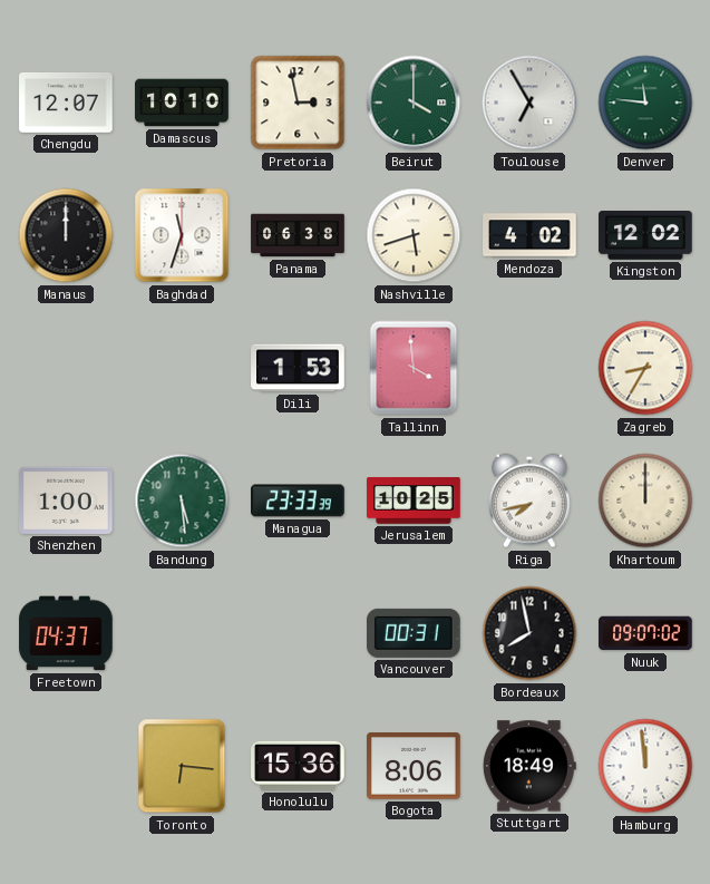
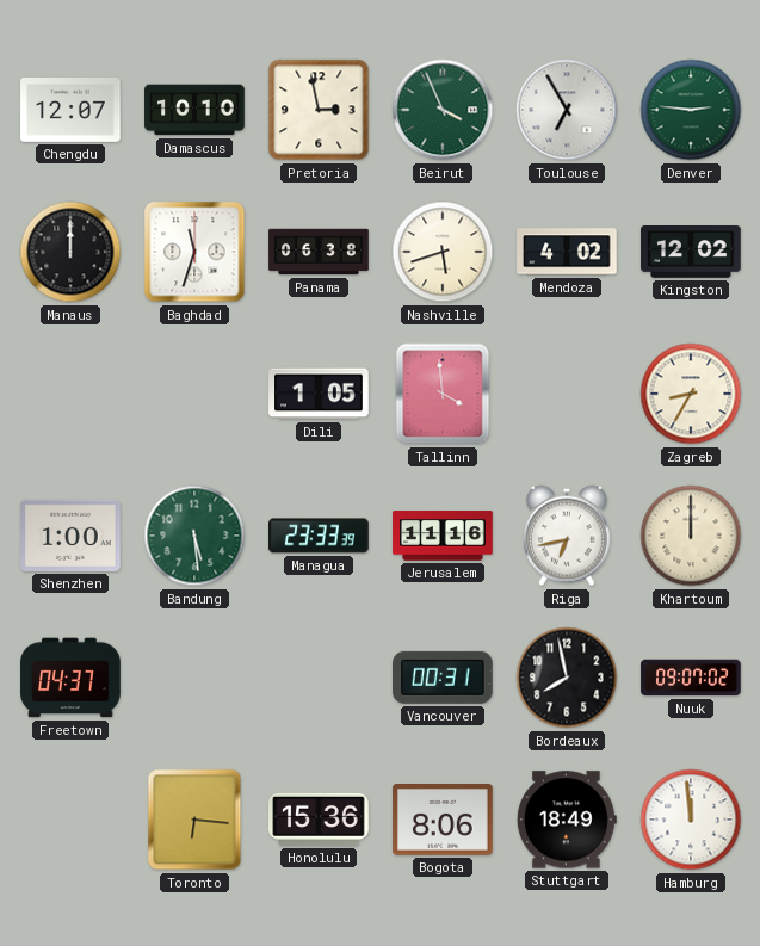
Beirut: 4:00 -> 3:56
Denver: 11:46 -> 2:46
Dili: 1:53 -> 1:05
Jerusalem: 10:25 -> 11:16
Riga: 7:43 -> 6:43
